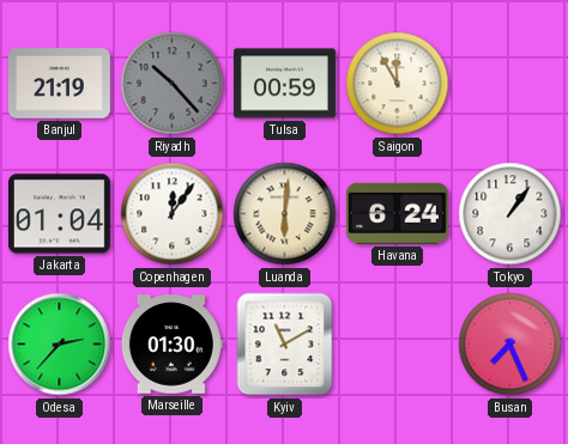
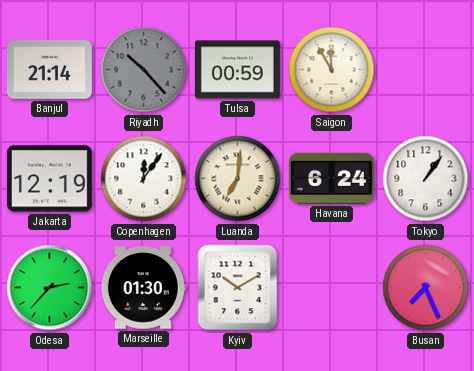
Banjul: 21:19 -> 21:14
Jakarta: 01:04 -> 12:19
Luanda: 6:01 -> 7:01
Kyiv: 11:10 -> 10:10
